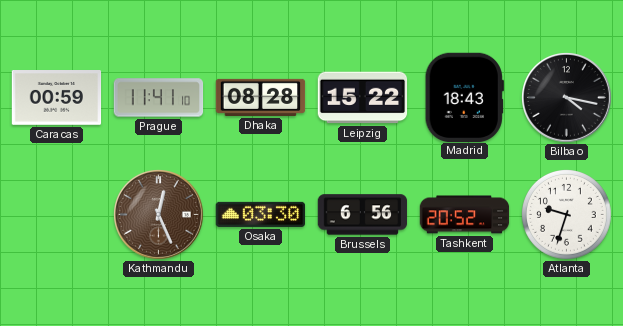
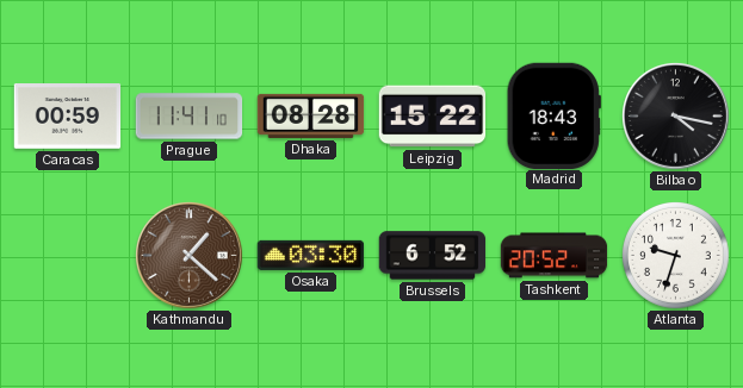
Kathmandu: 12:26 -> 1:22
Brussels: 6:56 -> 6:52
